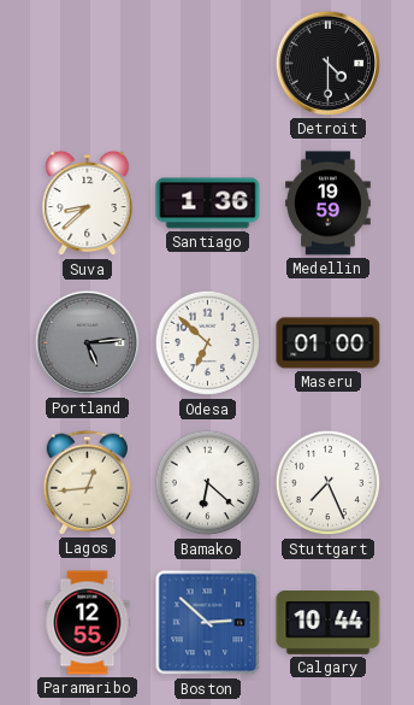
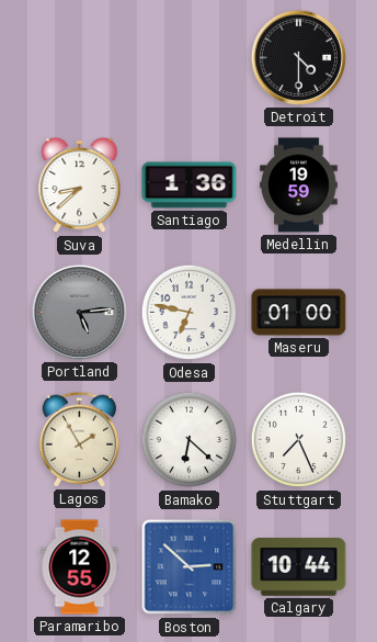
Odesa: 6:52 -> 6:47
Lagos: 12:44 -> 1:55
